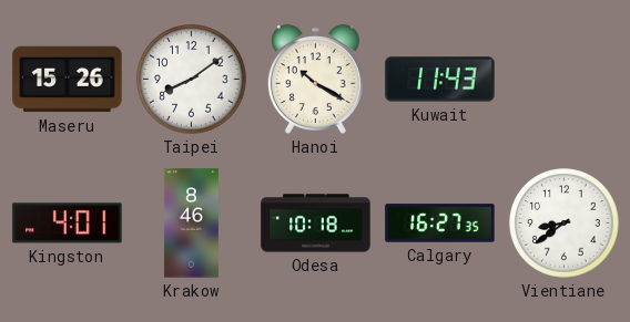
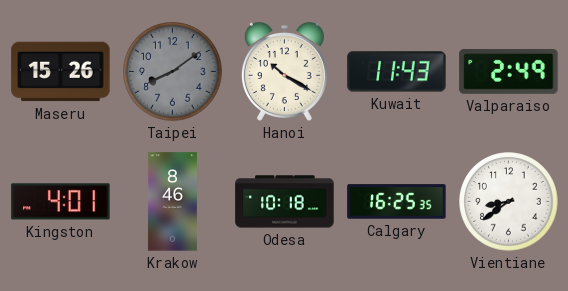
Taipei dial: white -> grey
Valparaiso: none -> 2:49
Calgary: 16:27 -> 16:25
